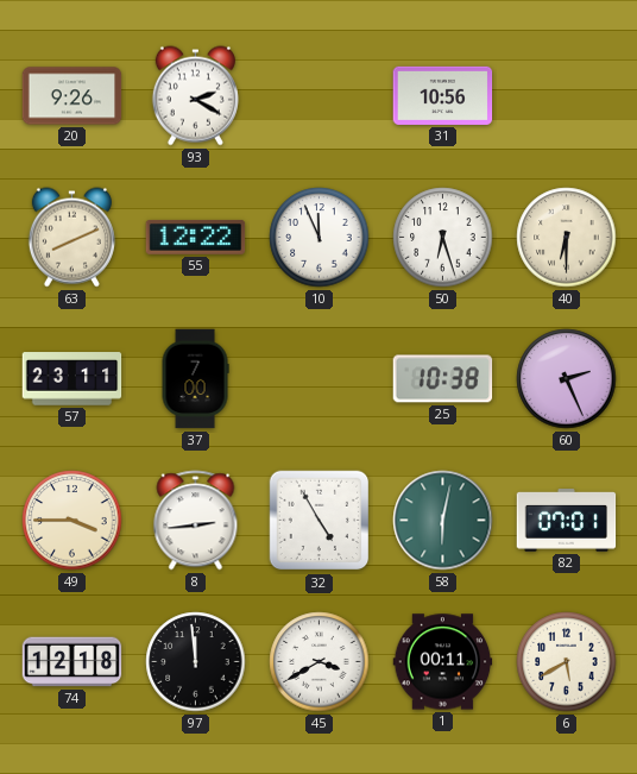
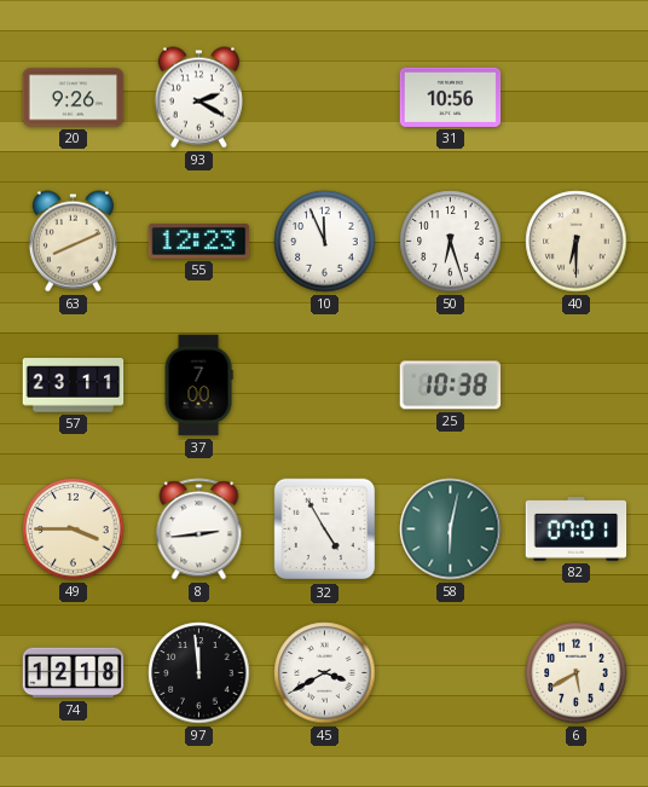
55: 12:22 -> 12:23
60: 2:26 -> none
1: 00:11 -> none
